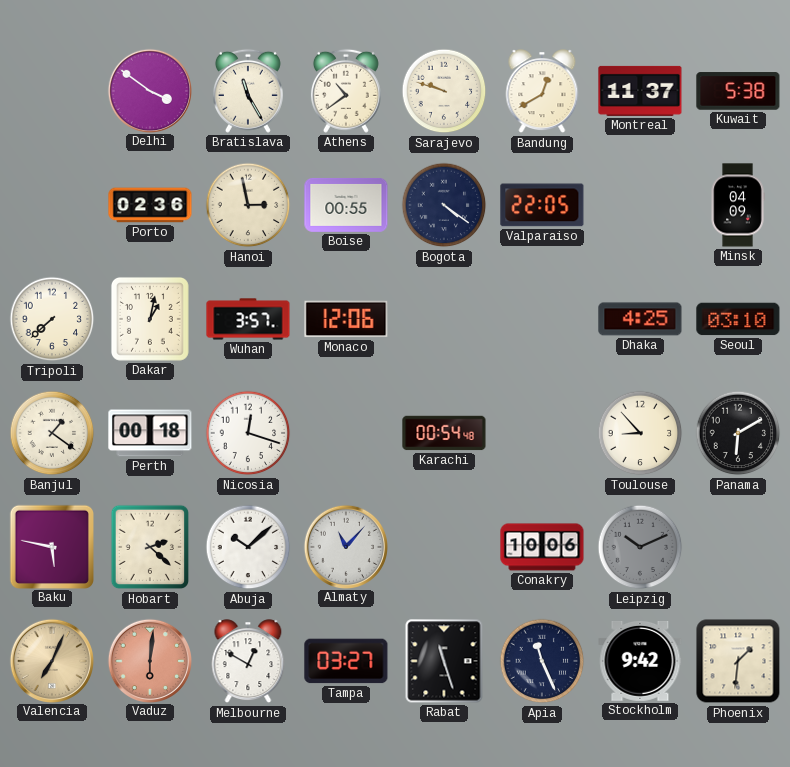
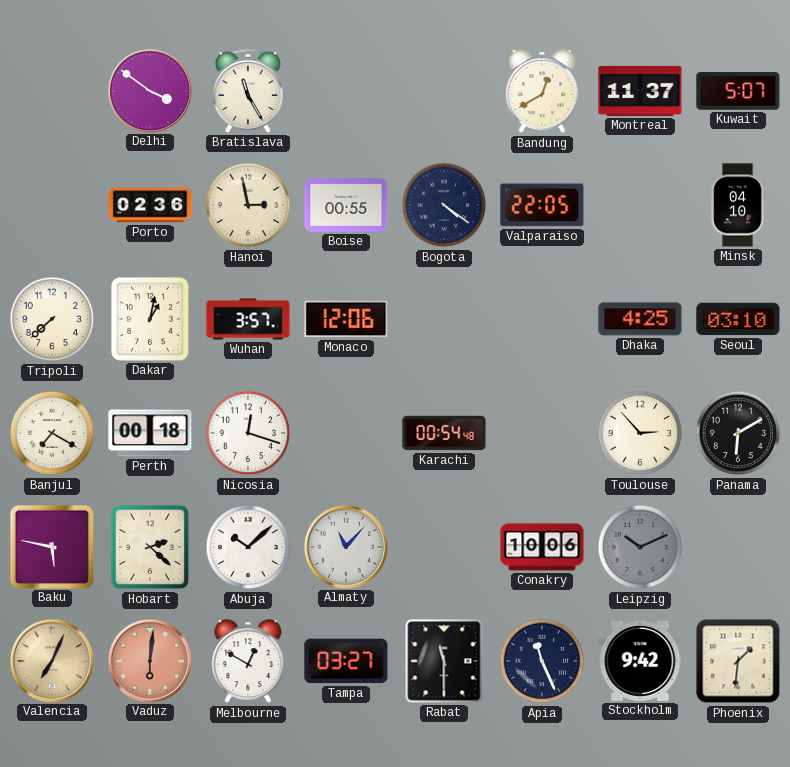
Athens: 10:39 -> none
Sarajevo: 9:48 -> none
Kuwait: 5:38 -> 5:07
Minsk: 04:09 -> 04:10
Banjul: 1:21 -> 7:20
Toulouse: 8:53 -> 2:53
Rabat: 11:27 -> 11:30
